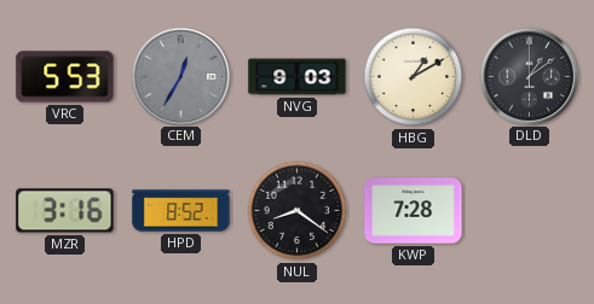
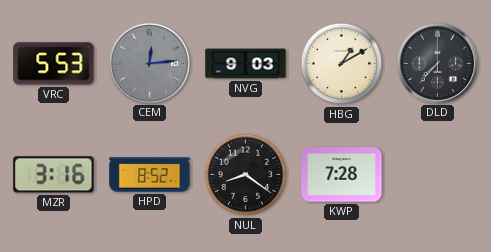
CEM: 12:35 -> 12:14
DLD: 1:09 -> 7:37
